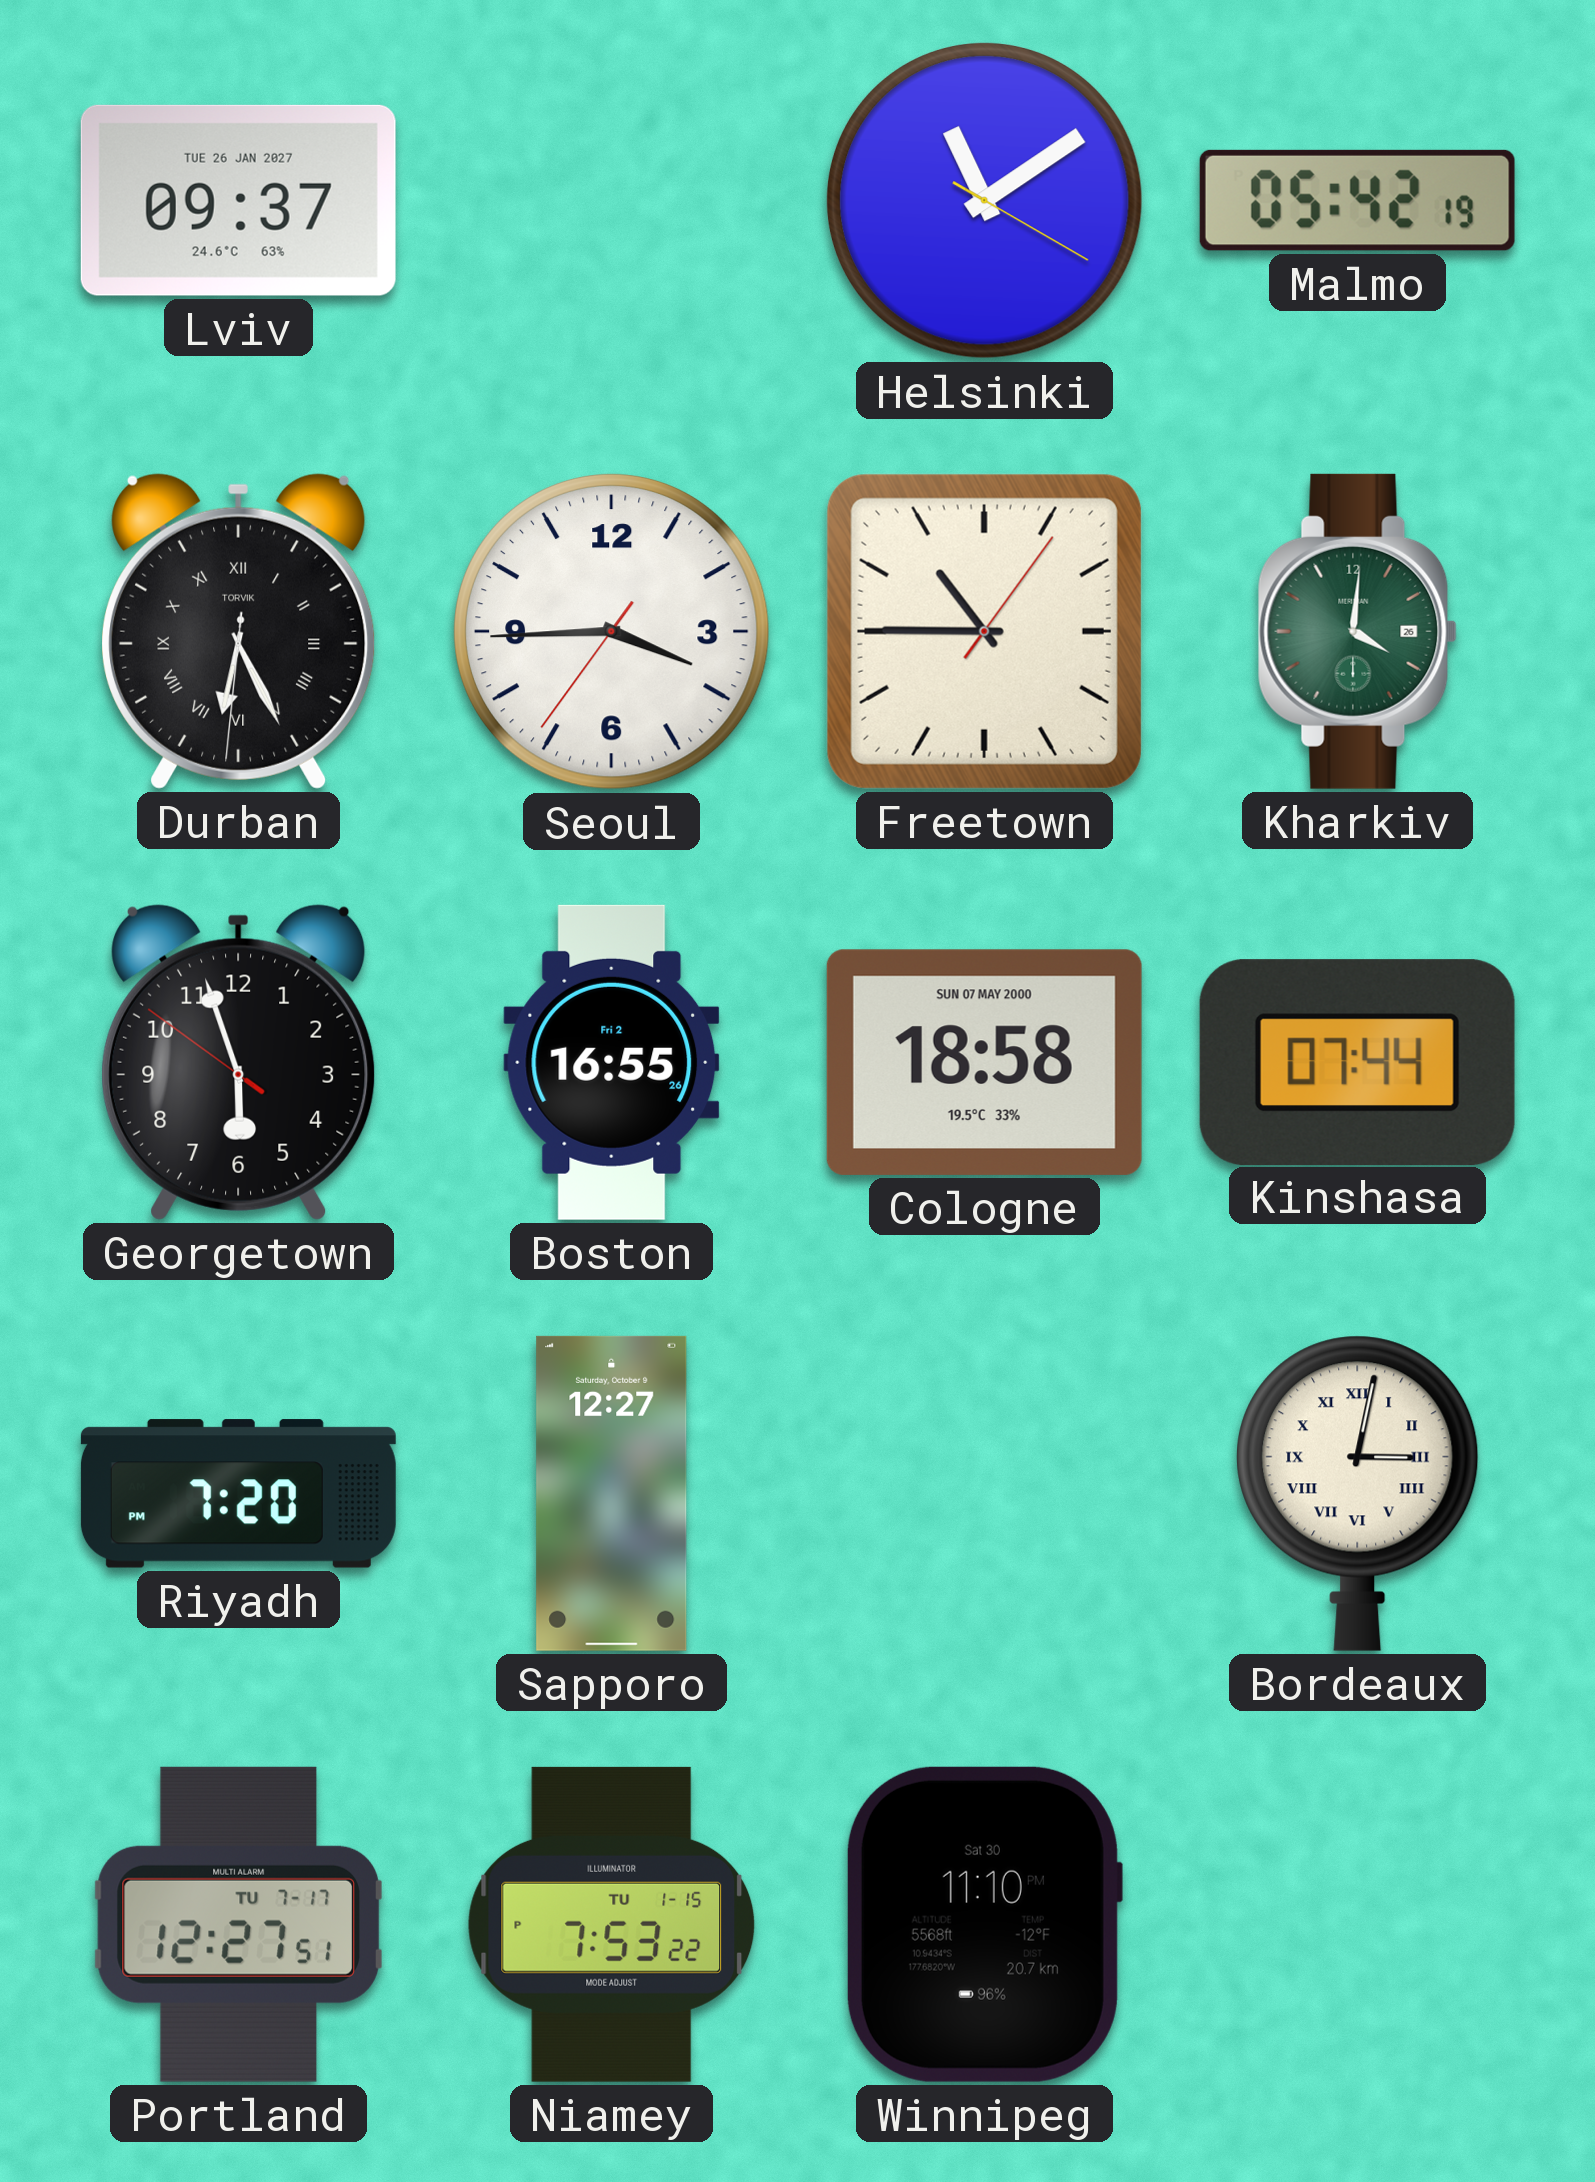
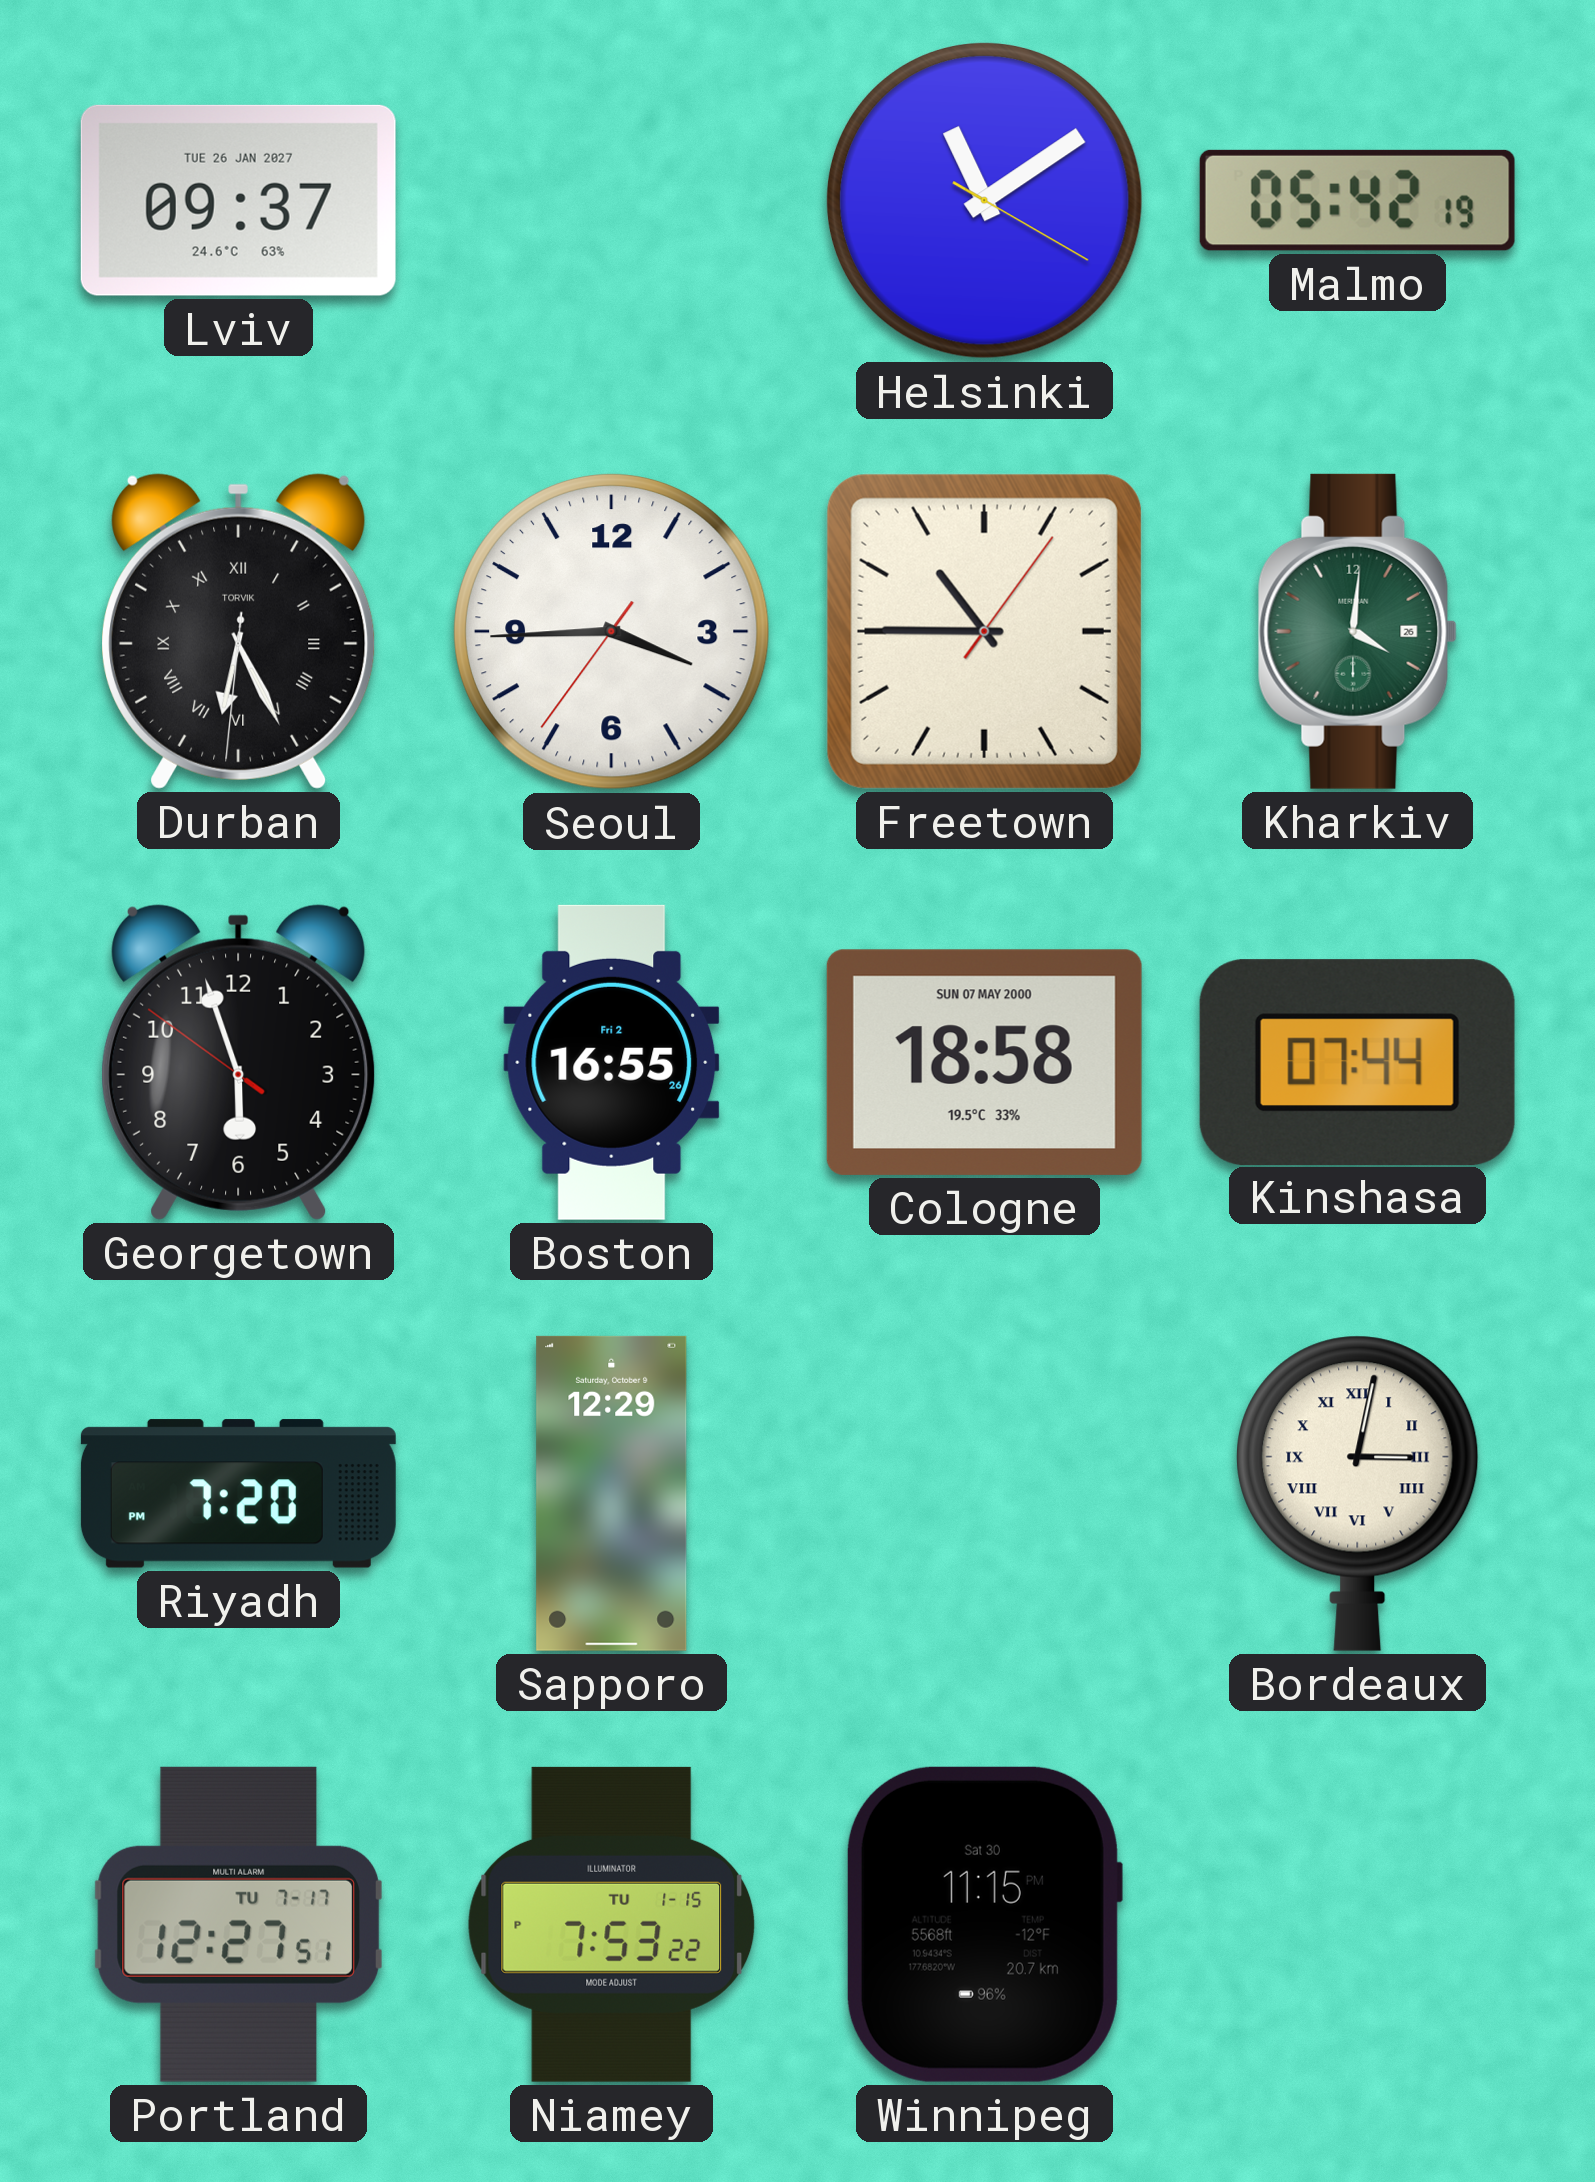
Sapporo: 12:27 -> 12:29
Winnipeg: 11:10 -> 11:15
